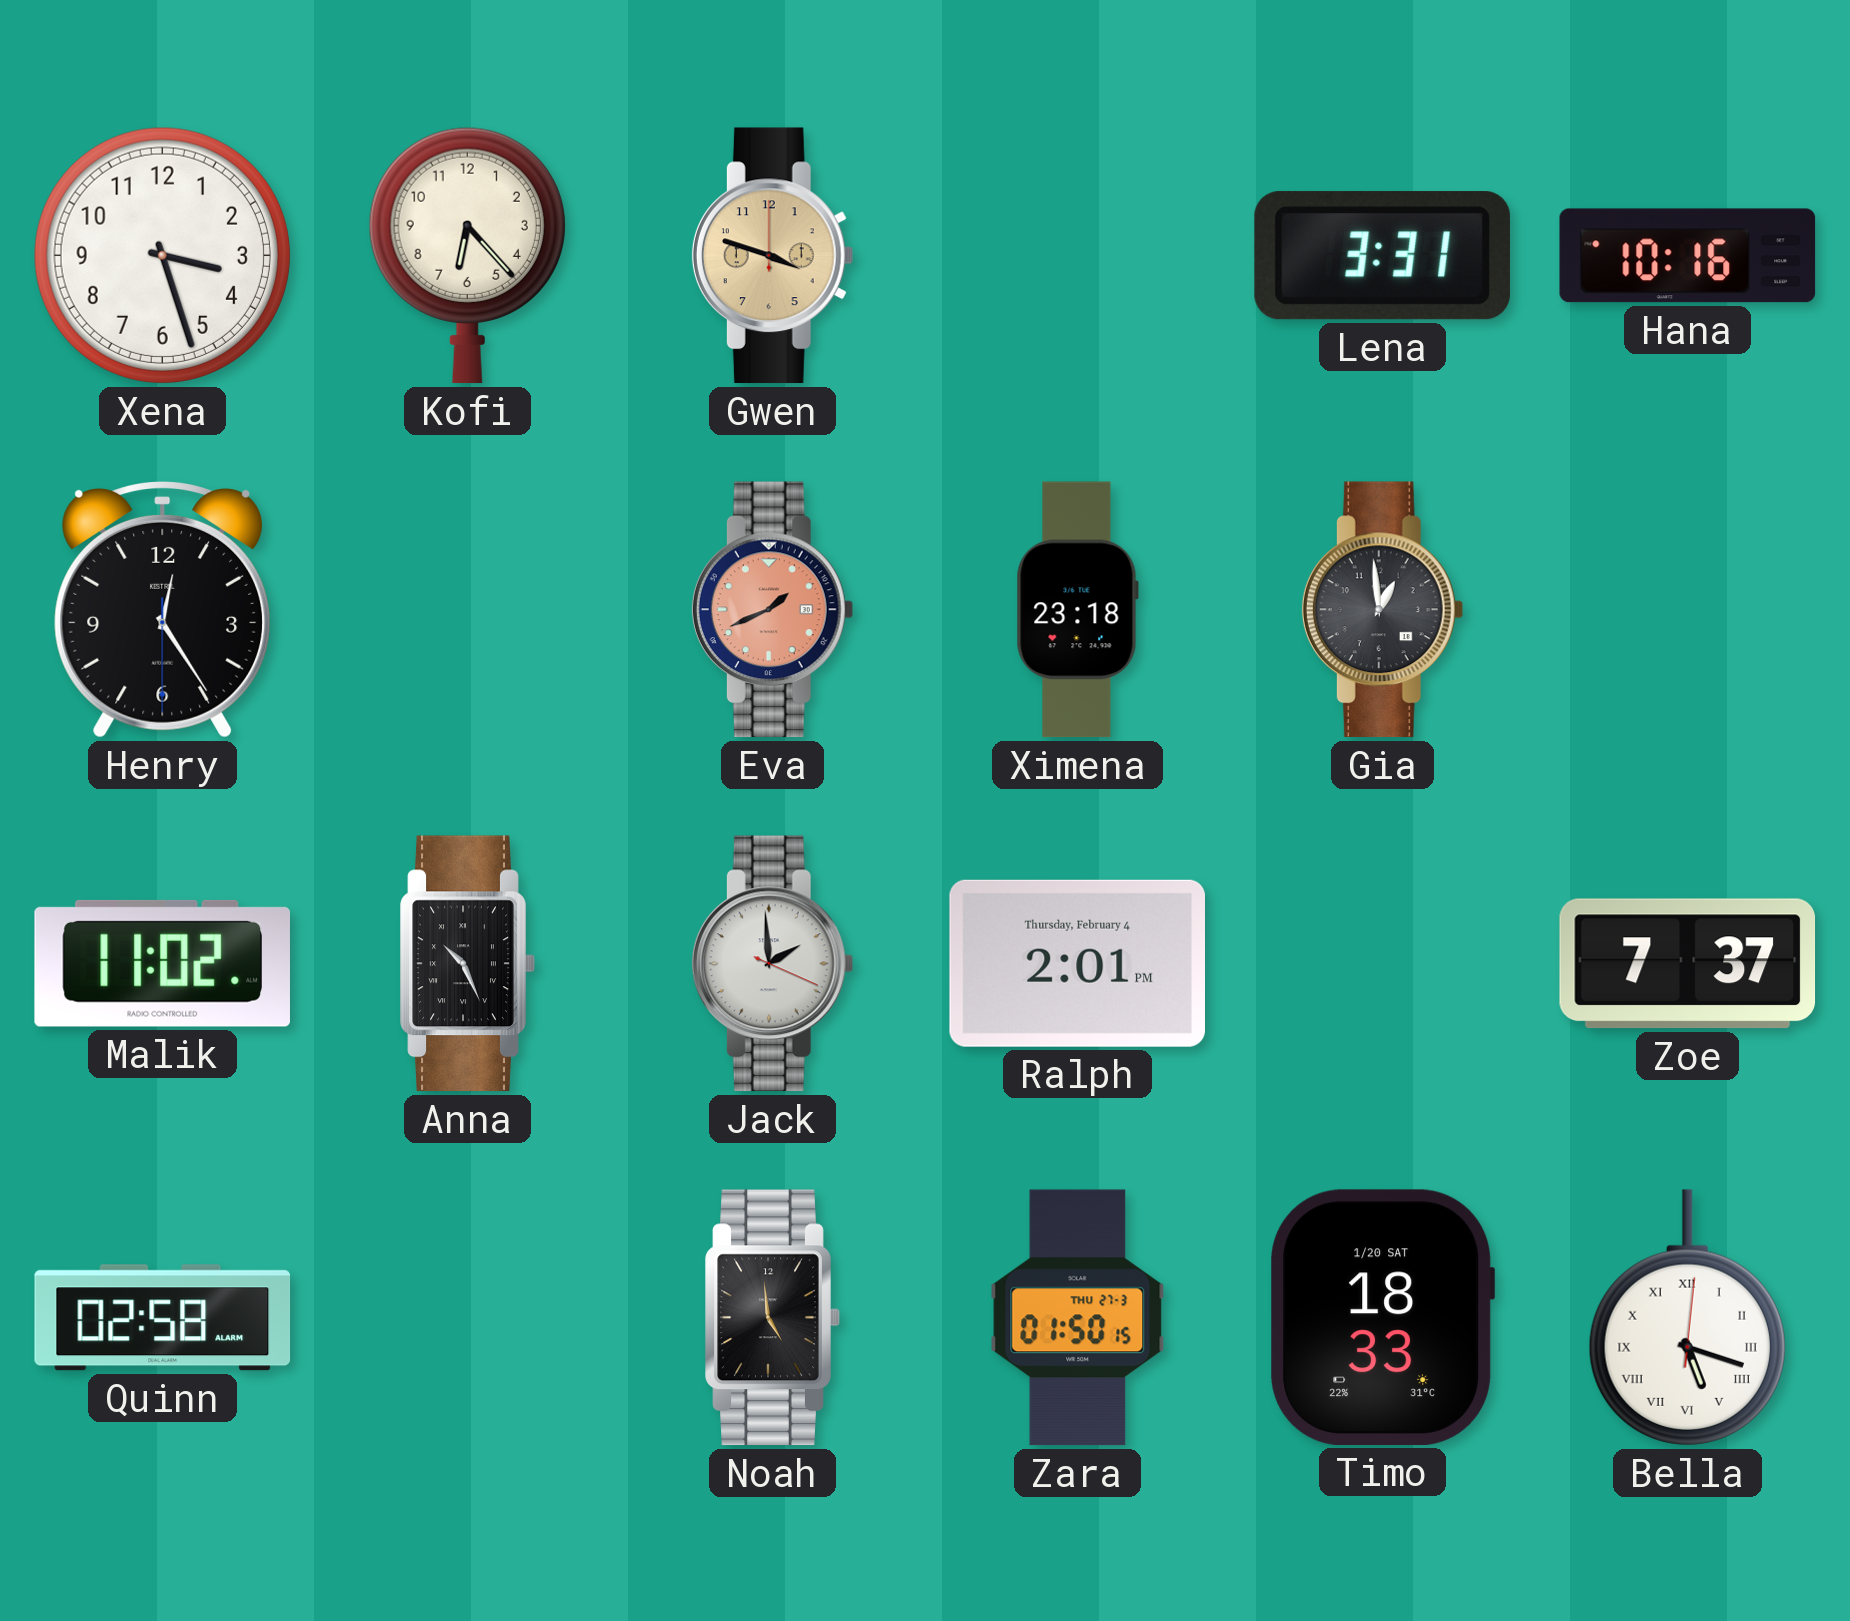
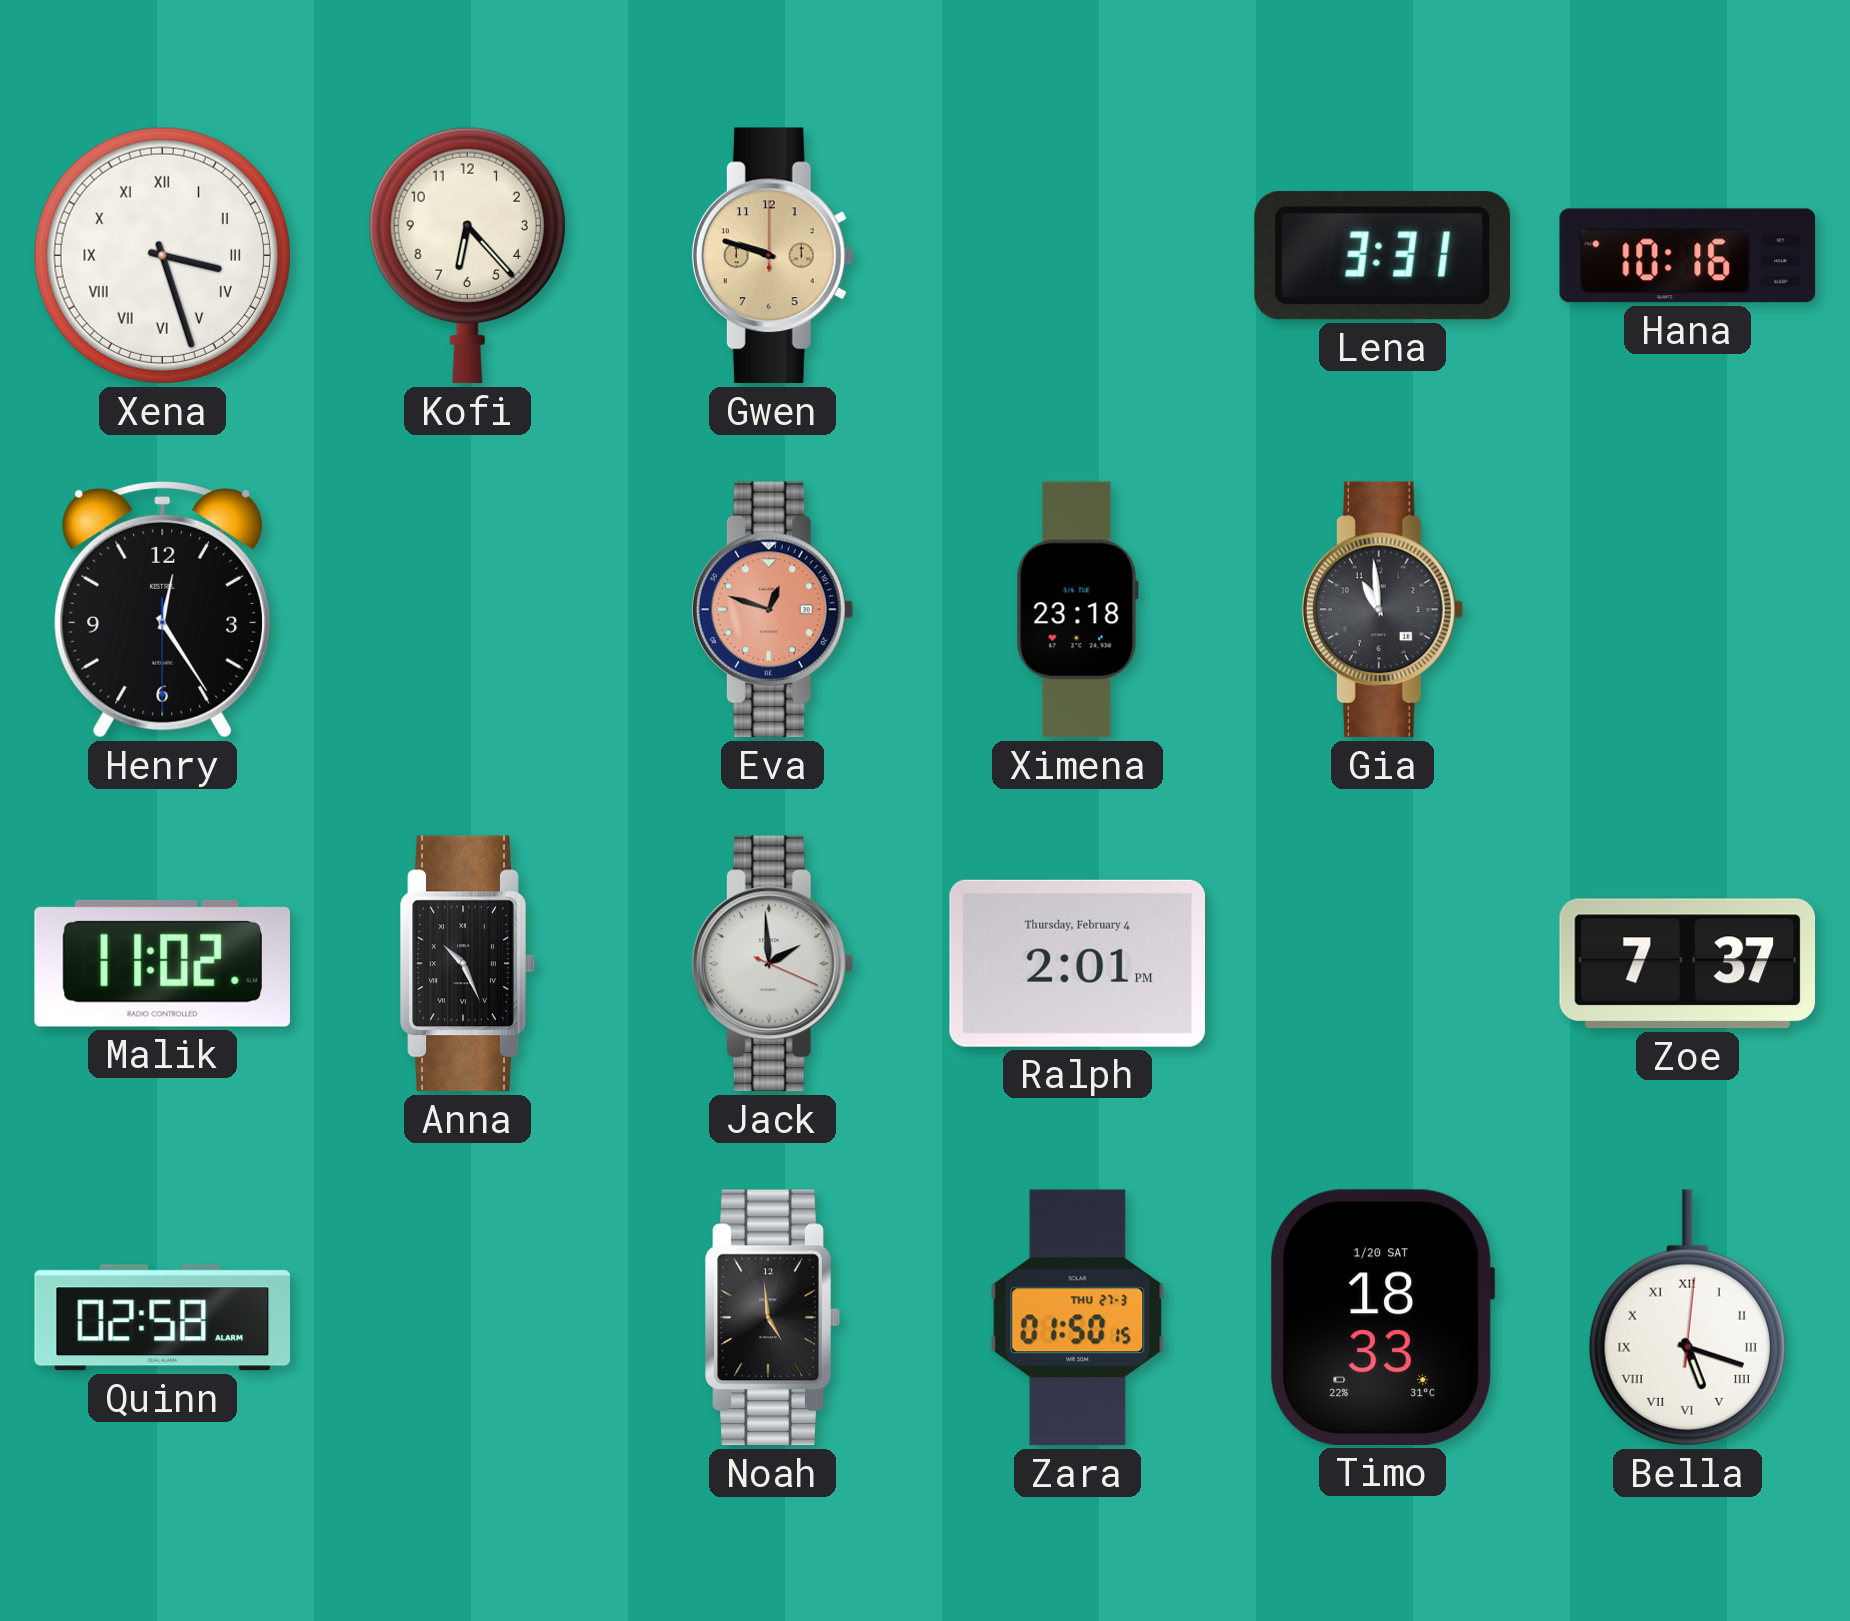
Xena numerals: Arabic -> Roman
Gwen: 3:48 -> 9:48
Eva: 1:41 -> 12:48
Gia: 12:59 -> 10:59
